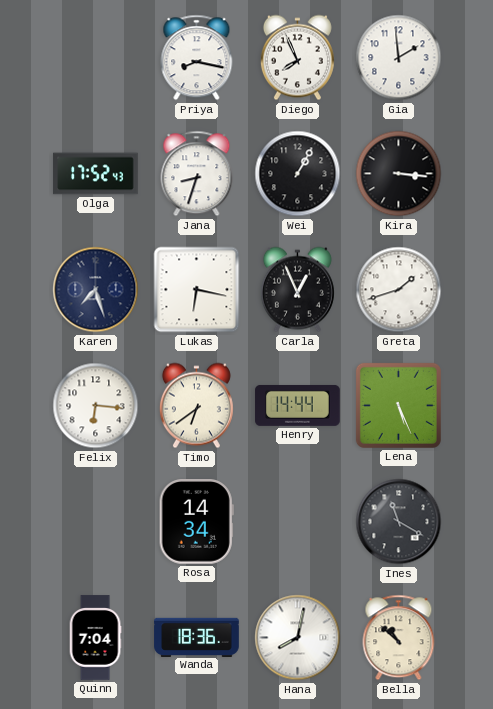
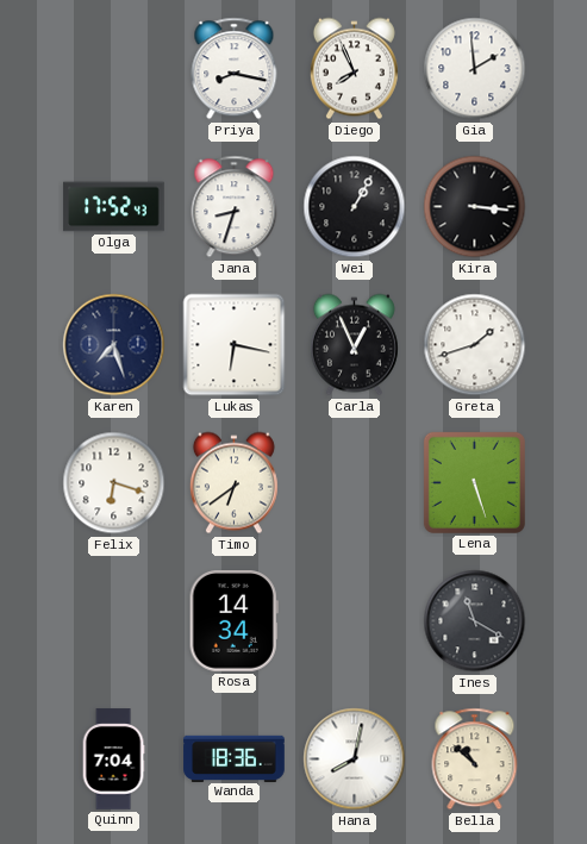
Felix: 6:16 -> 6:18
Henry: 14:44 -> none
Lena: 5:26 -> 5:27
